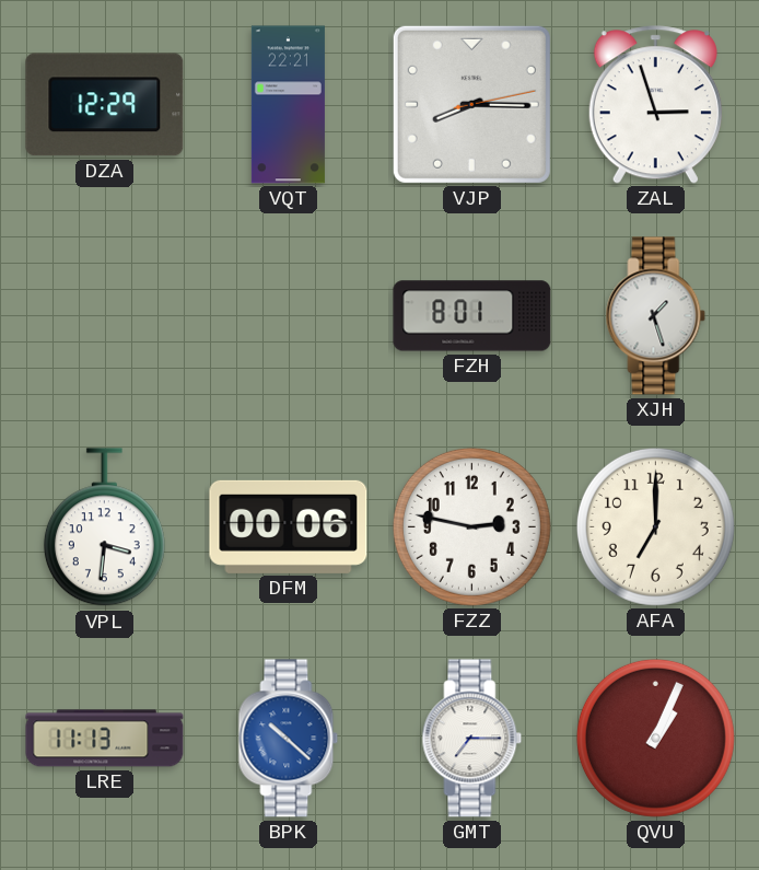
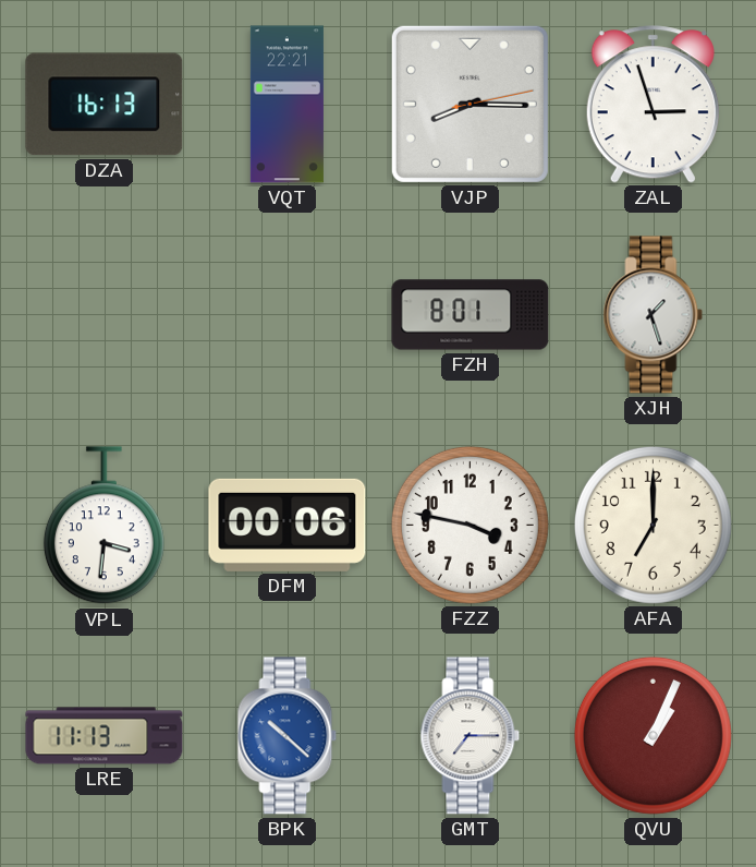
DZA: 12:29 -> 16:13
FZZ: 2:47 -> 3:47
